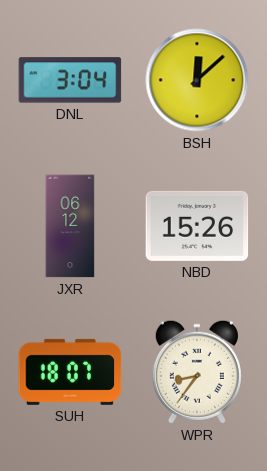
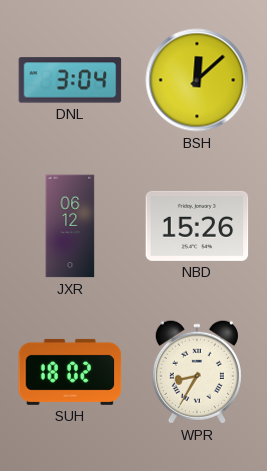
SUH: 18:07 -> 18:02
WPR: 8:36 -> 8:35
